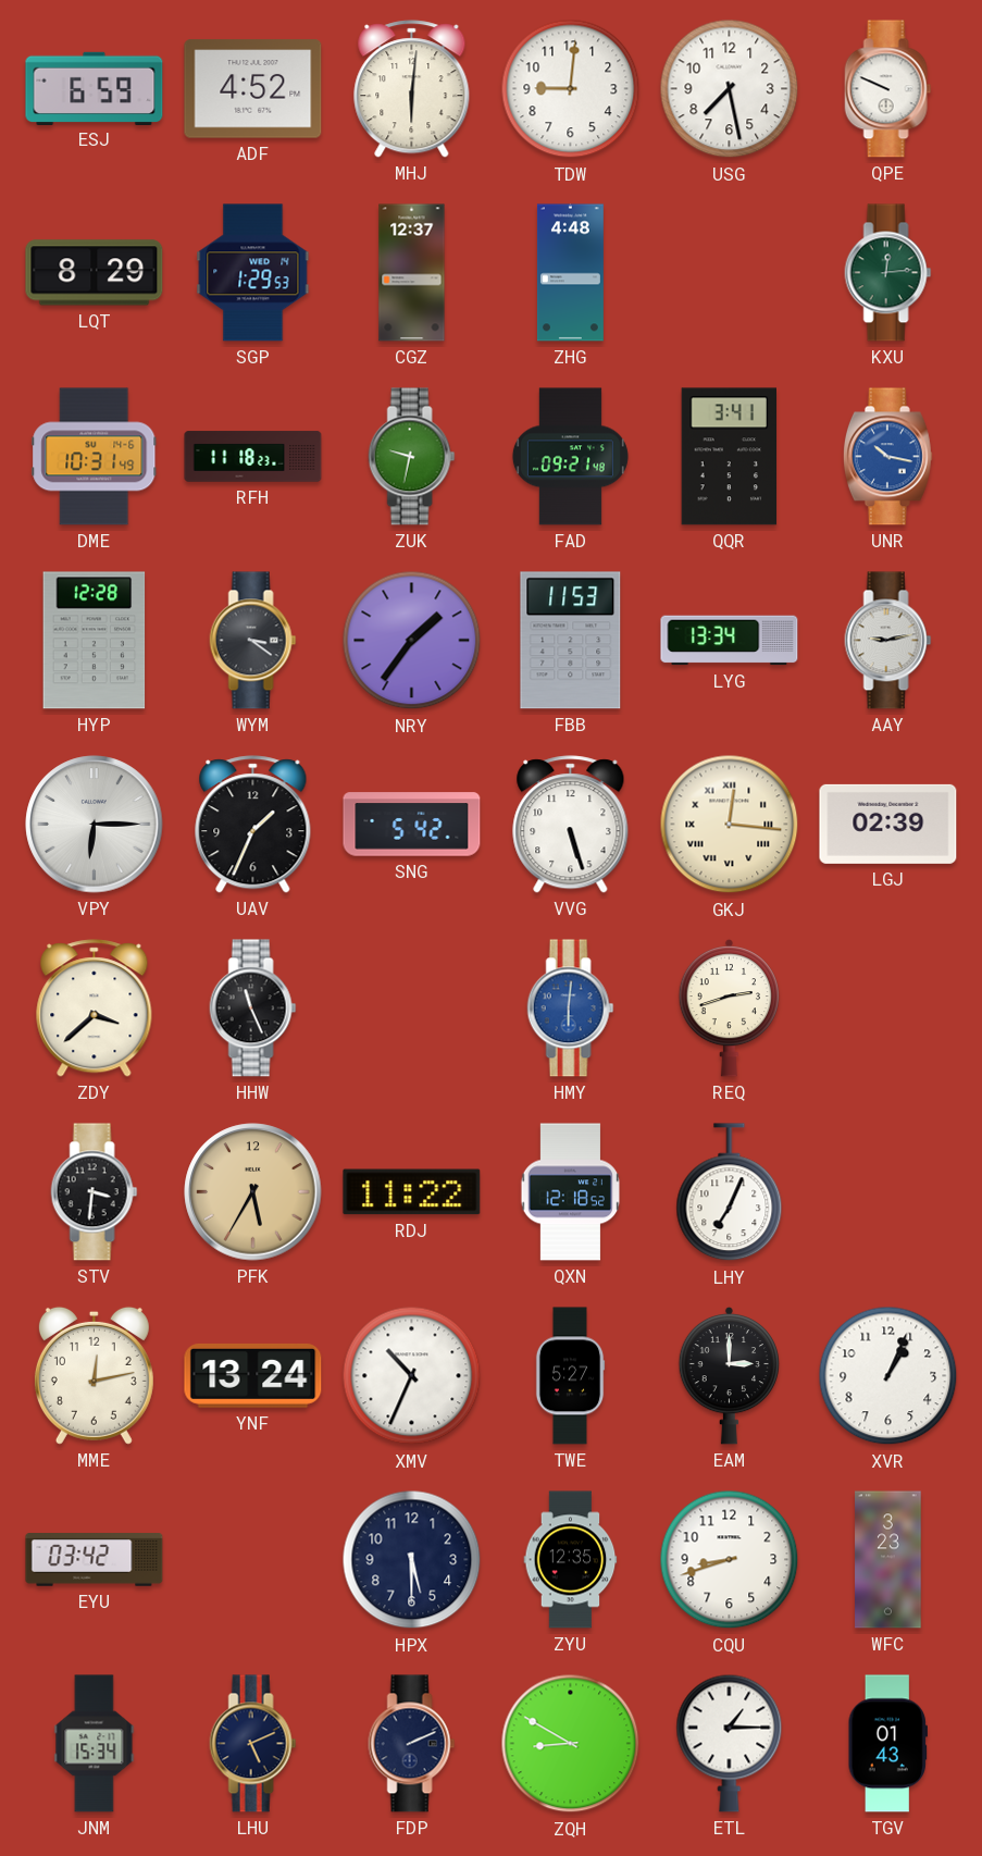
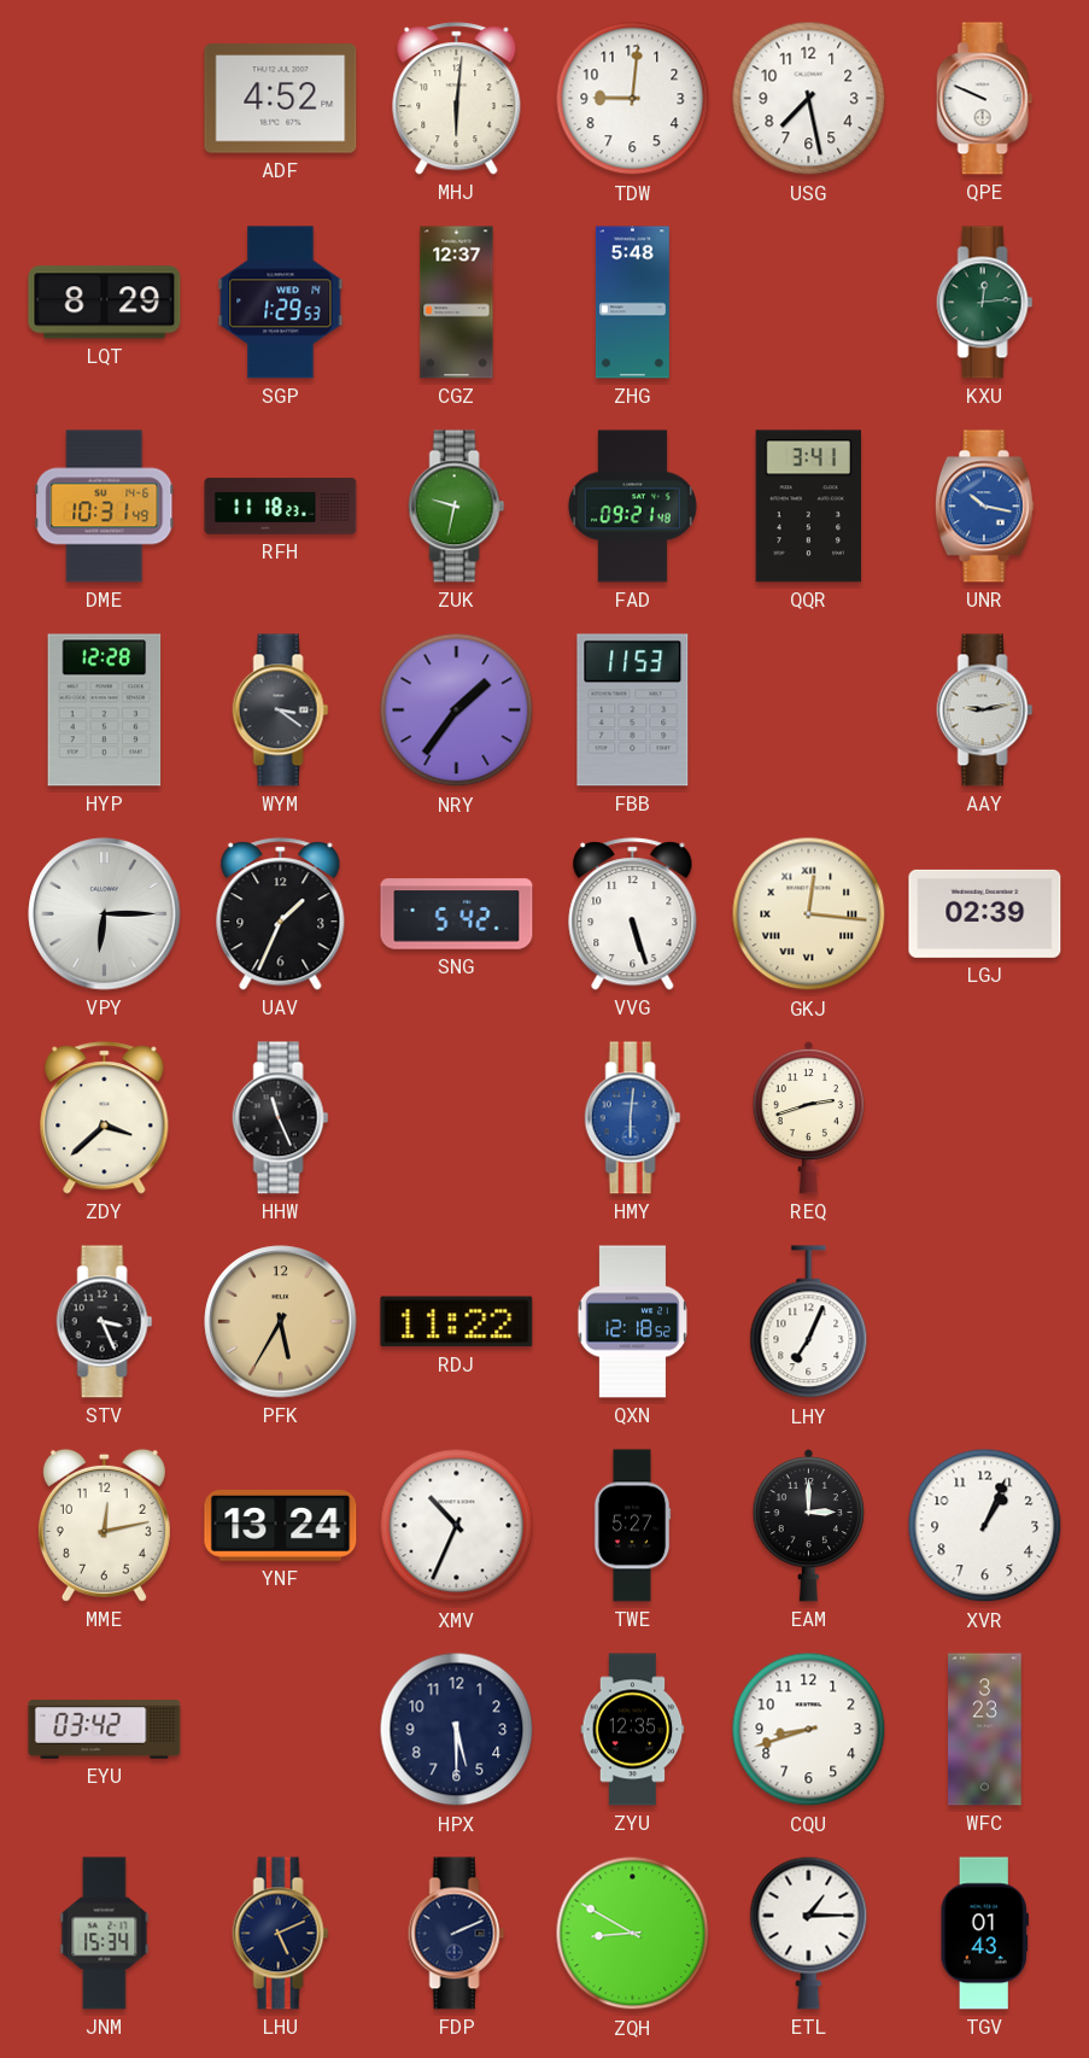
ESJ: 6:59 -> none
ZHG: 4:48 -> 5:48
LYG: 13:34 -> none
STV: 3:31 -> 3:26
